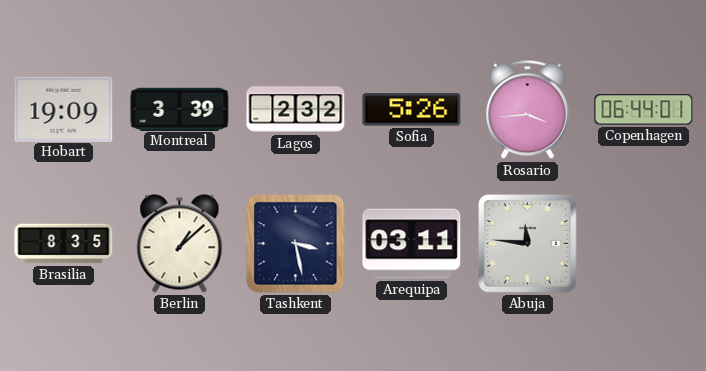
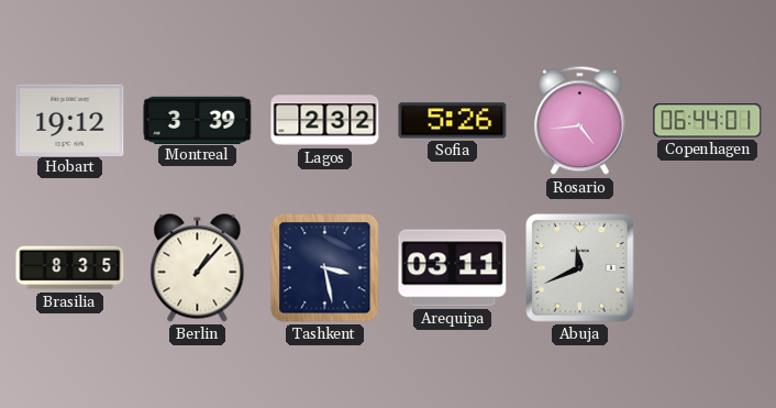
Hobart: 19:09 -> 19:12
Rosario: 3:44 -> 4:44
Berlin: 1:08 -> 1:07
Abuja: 11:46 -> 11:41
